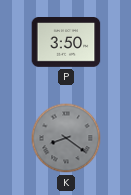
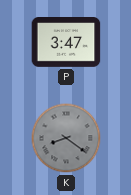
P: 3:50 -> 3:47
